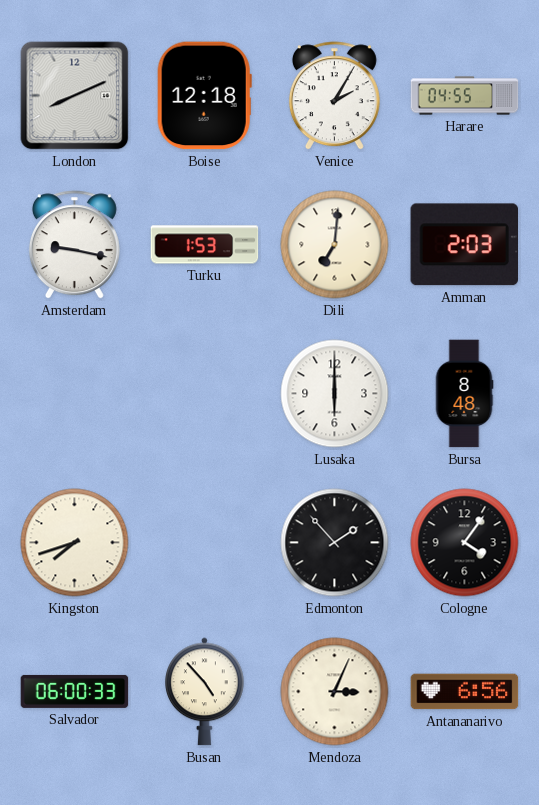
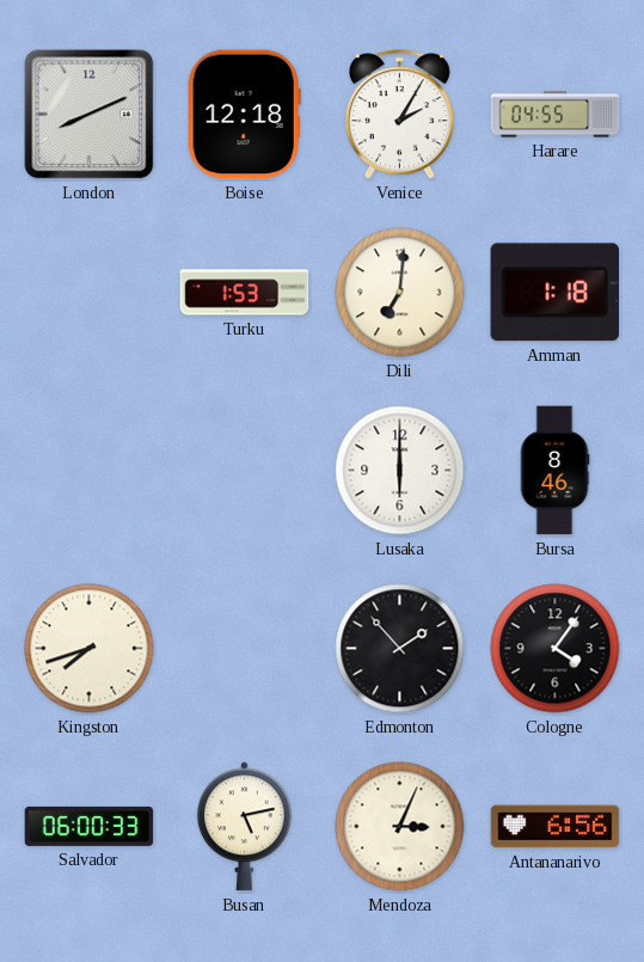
Amsterdam: 9:17 -> none
Amman: 2:03 -> 1:18
Bursa: 8:48 -> 8:46
Busan: 4:53 -> 5:13
